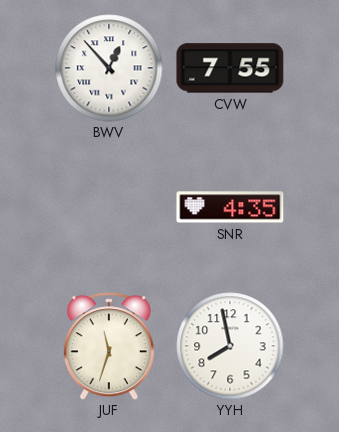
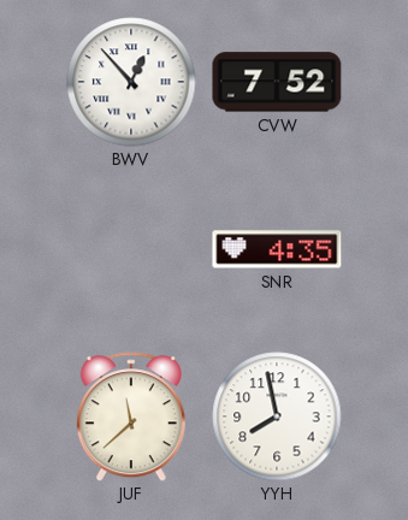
CVW: 7:55 -> 7:52
JUF: 11:33 -> 11:38
